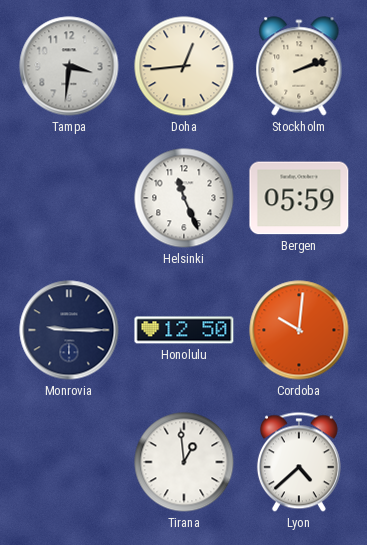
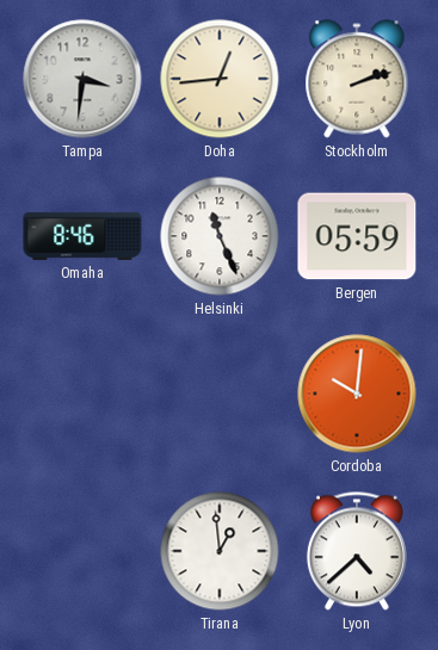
Omaha: none -> 8:46
Monrovia: 9:15 -> none
Honolulu: 12:50 -> none
